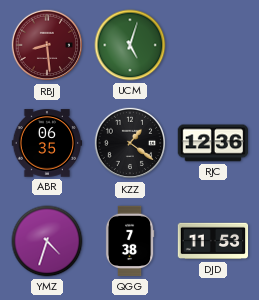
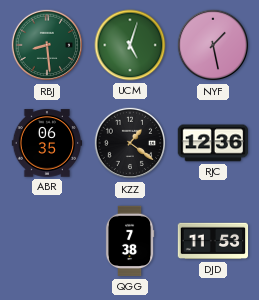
RBJ dial: burgundy -> green
NYF: none -> 1:28
YMZ: 4:33 -> none
